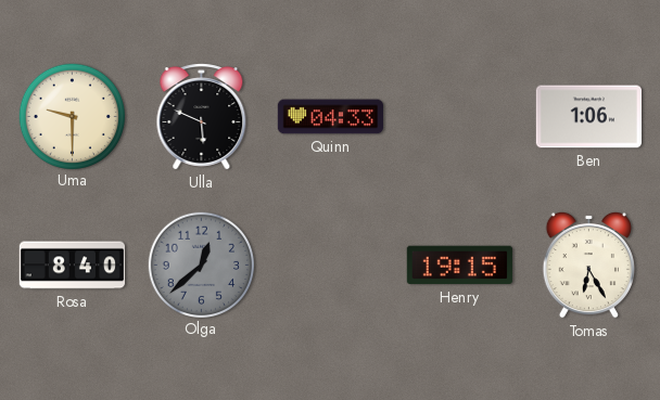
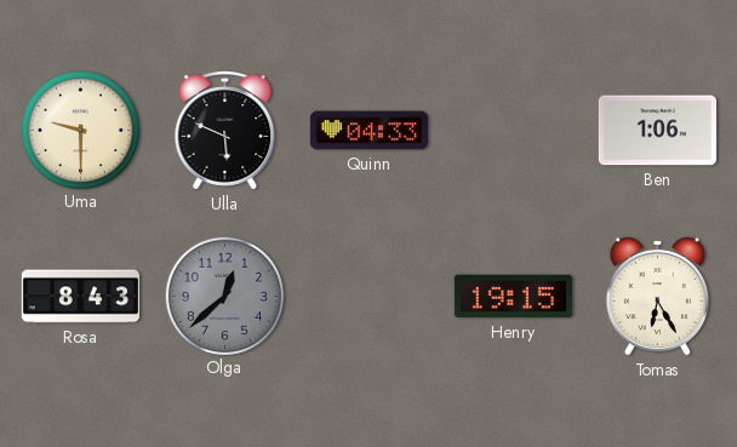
Rosa: 8:40 -> 8:43
